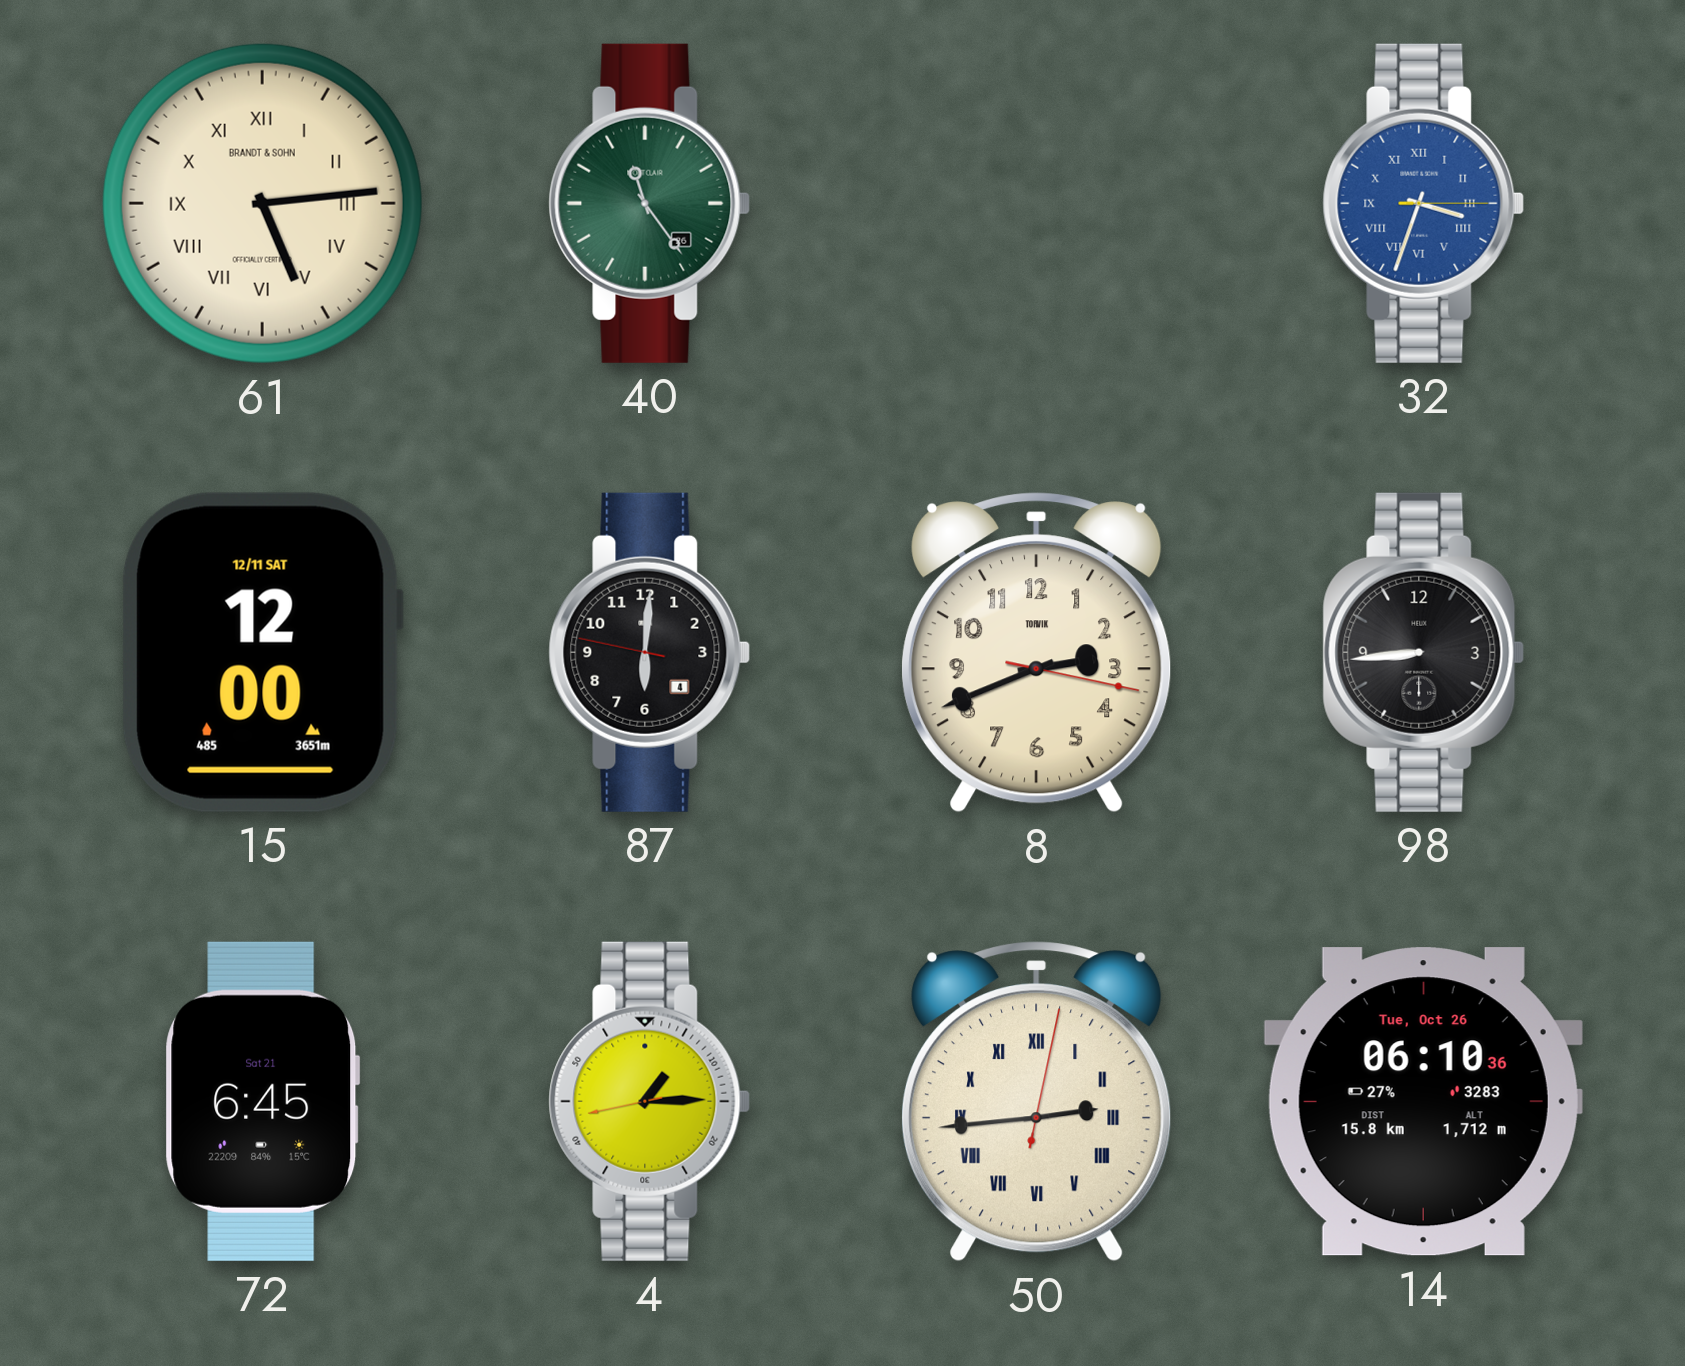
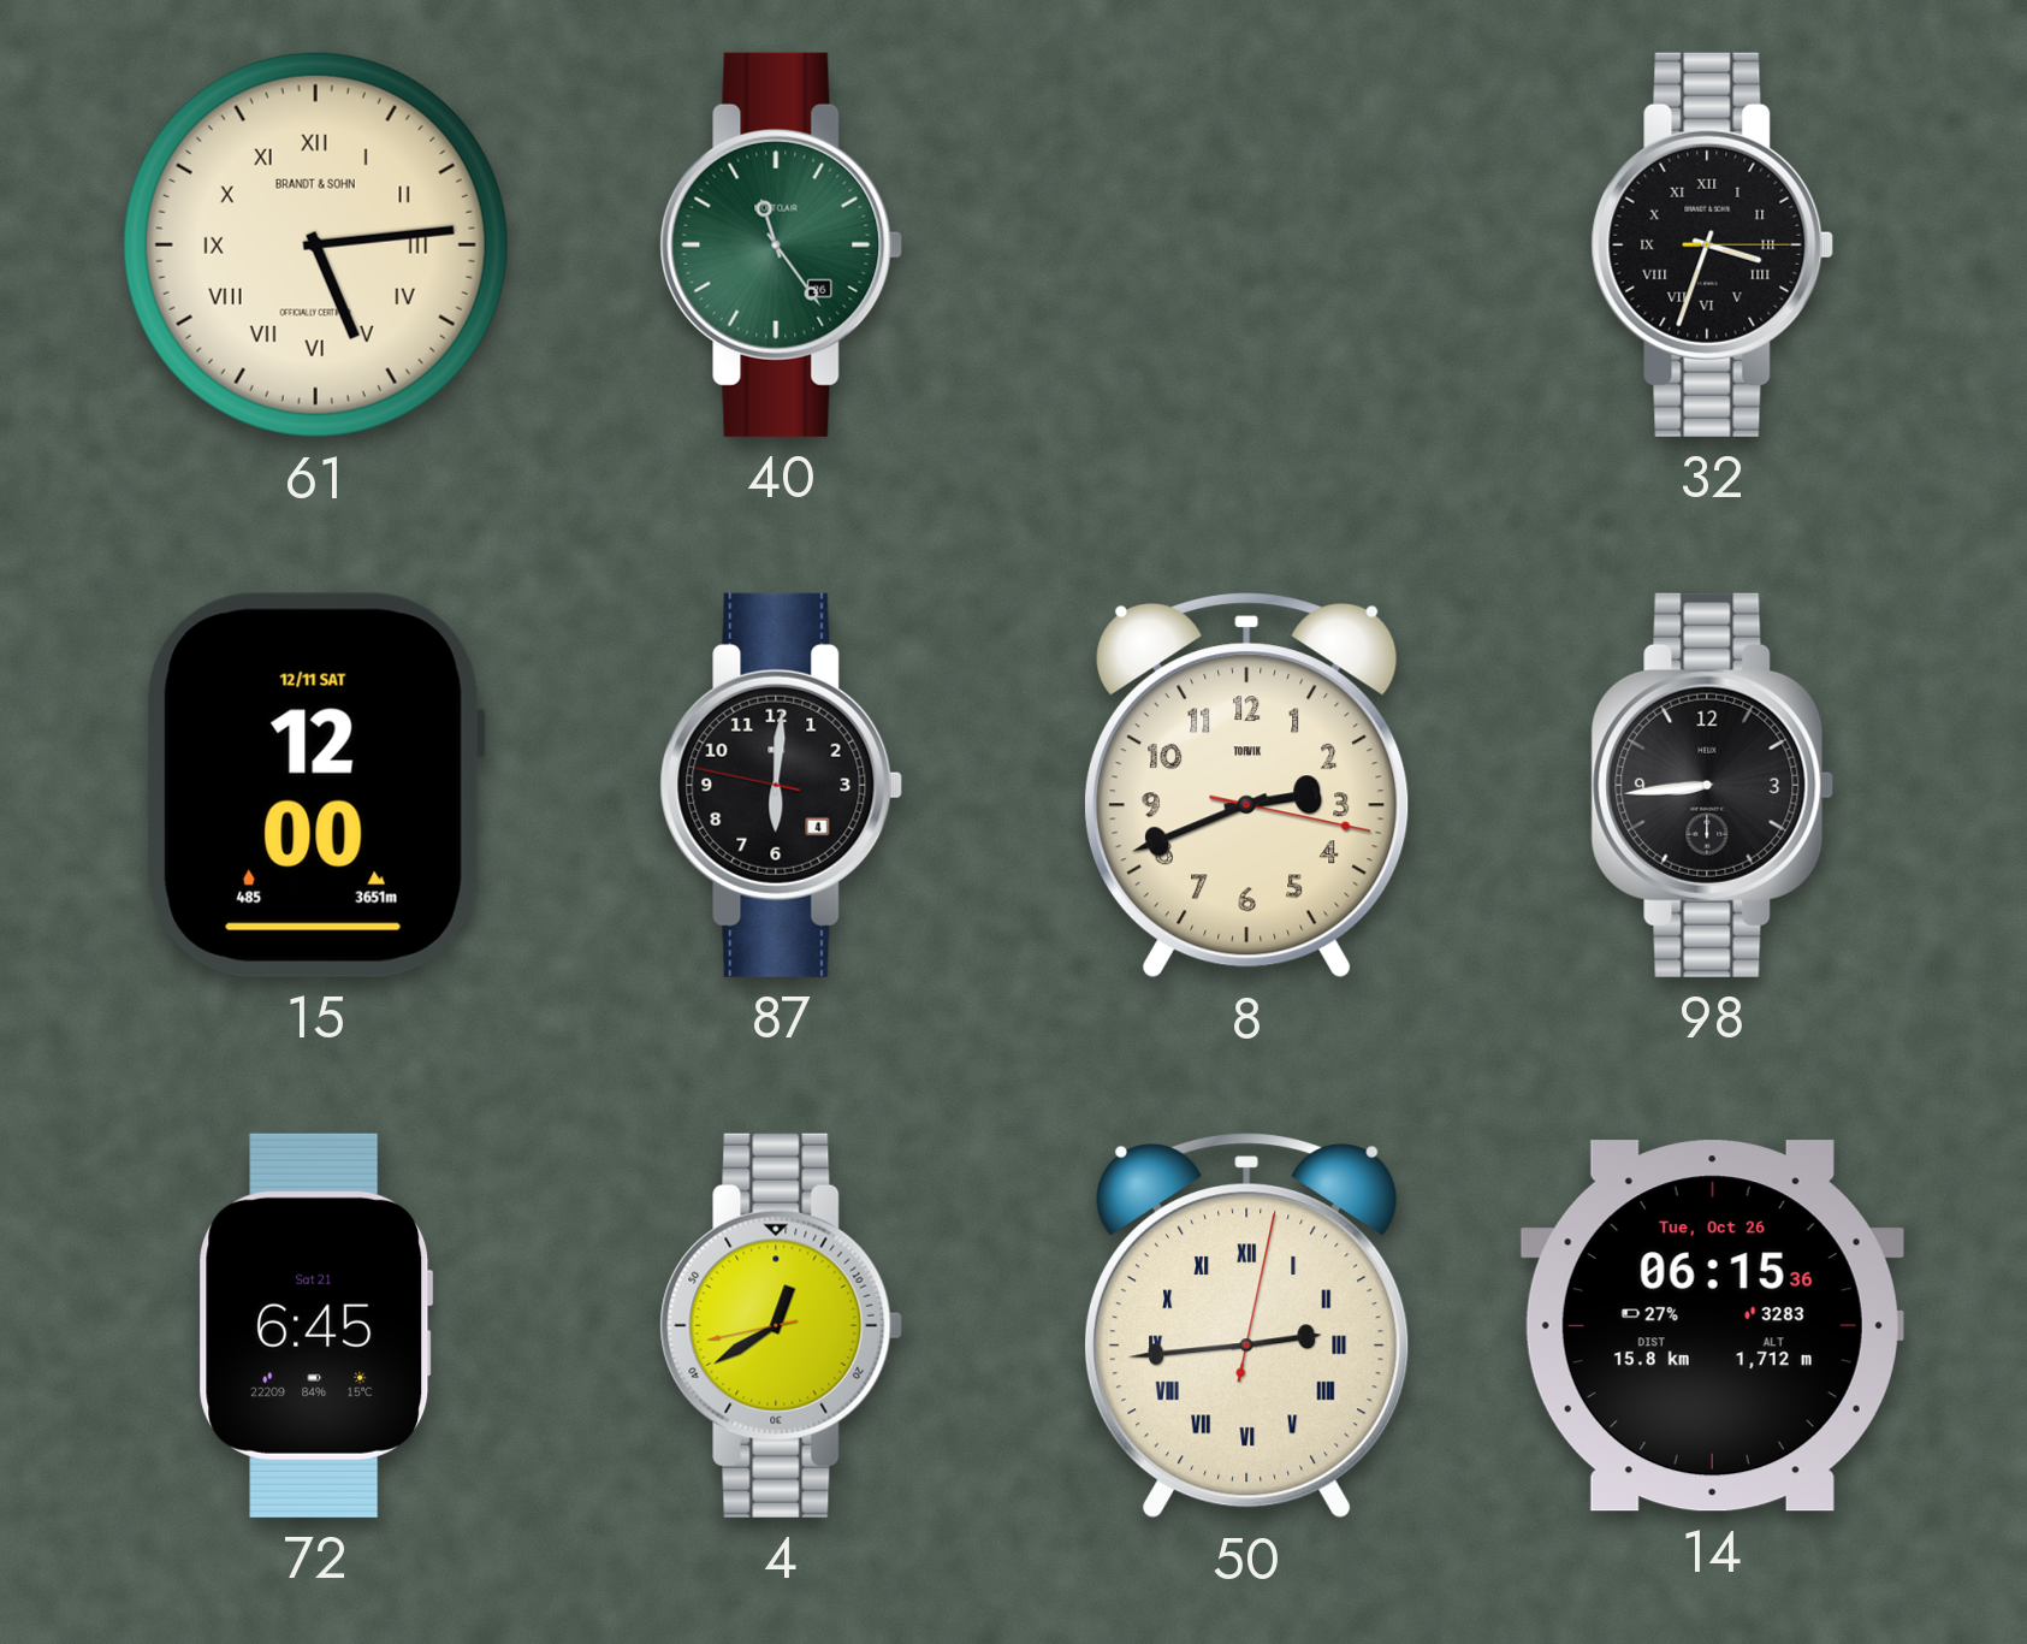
32 dial: blue -> black
4: 1:14 -> 12:39
14: 06:10 -> 06:15
